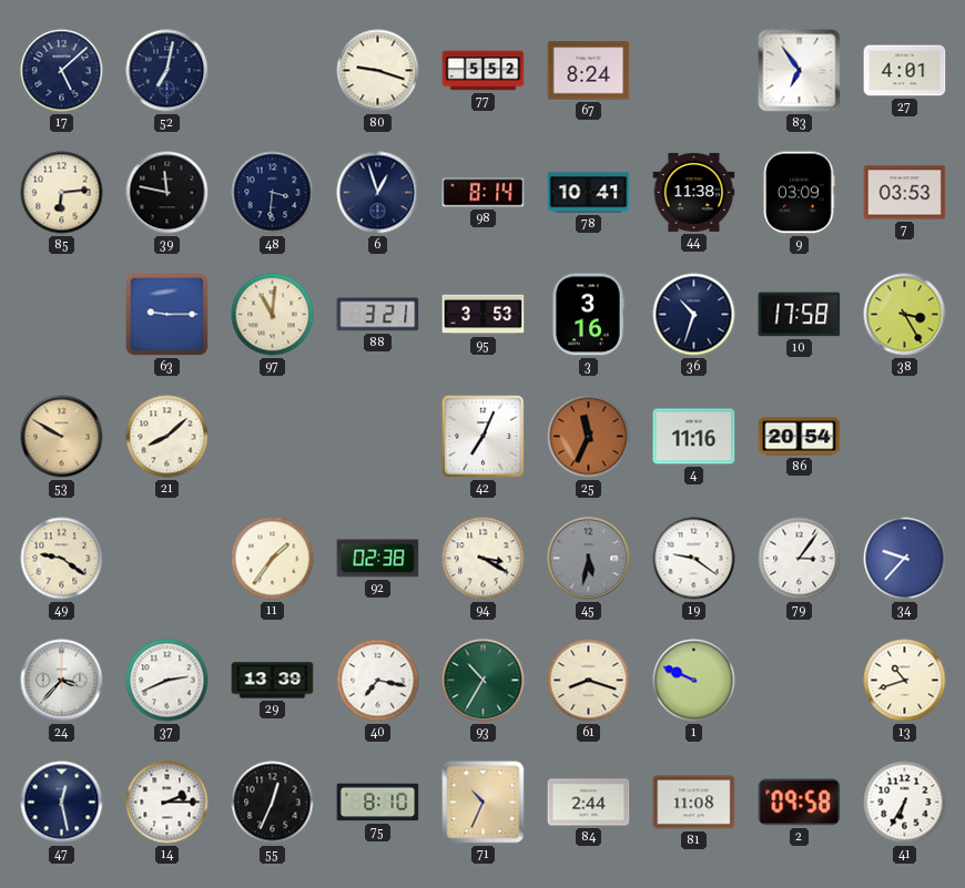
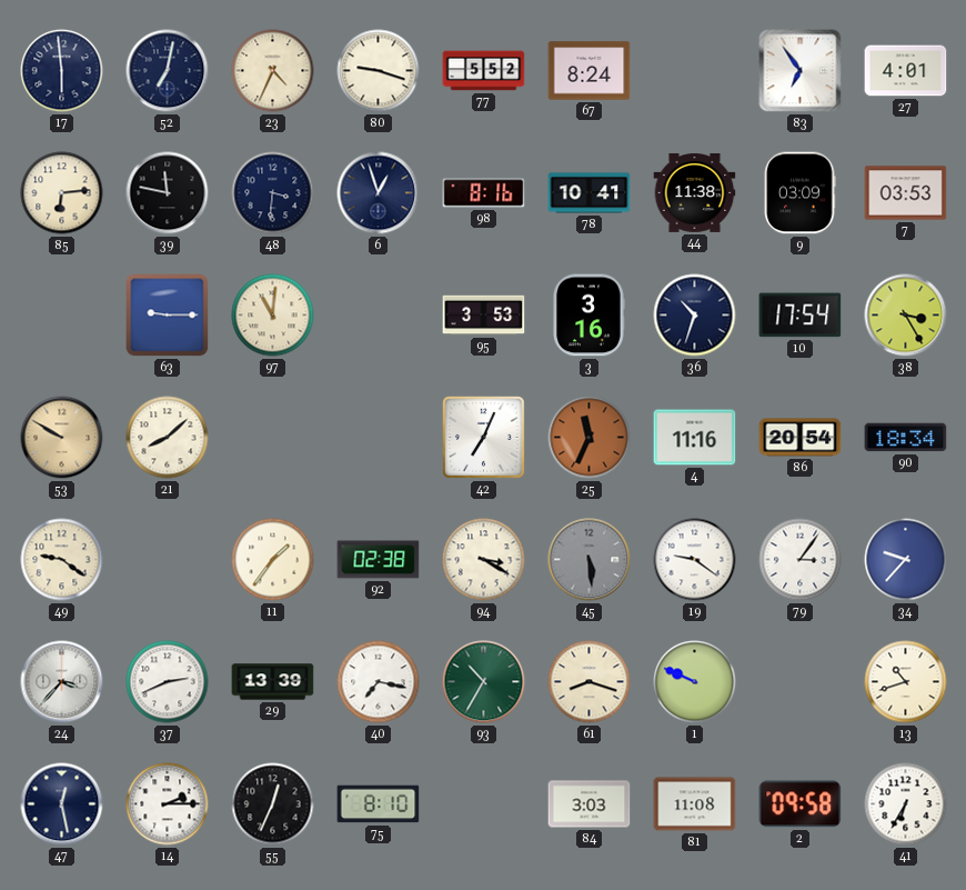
17: 5:08 -> 5:59
23: none -> 4:34
98: 8:14 -> 8:16
88: 3:21 -> none
10: 17:58 -> 17:54
90: none -> 18:34
45: 5:32 -> 5:29
71: 10:34 -> none
84: 2:44 -> 3:03
